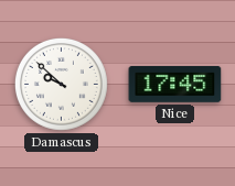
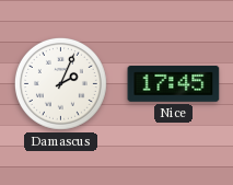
Damascus: 9:52 -> 2:04
